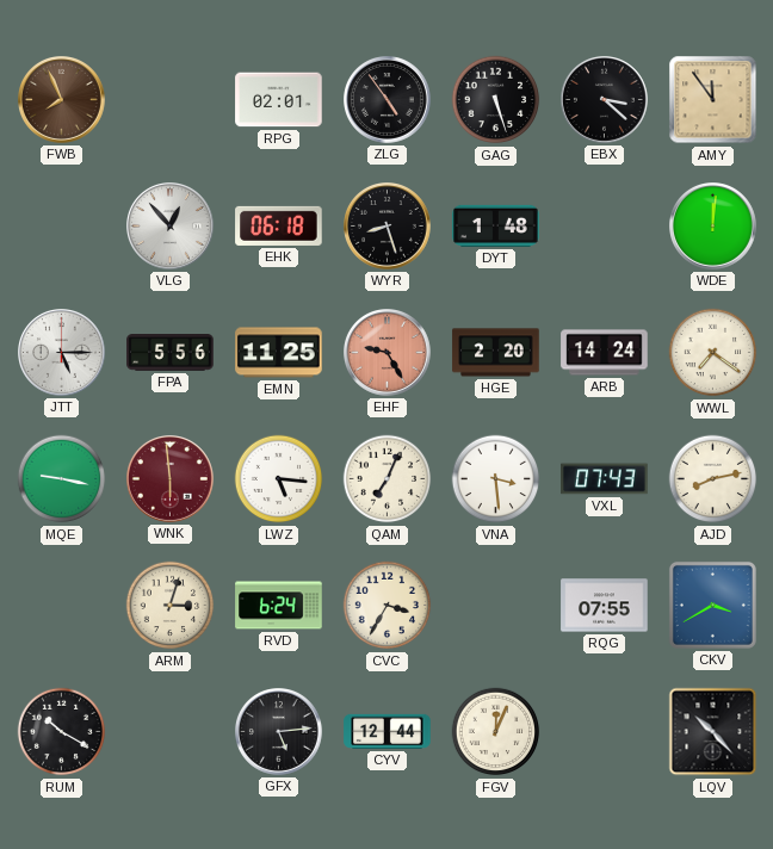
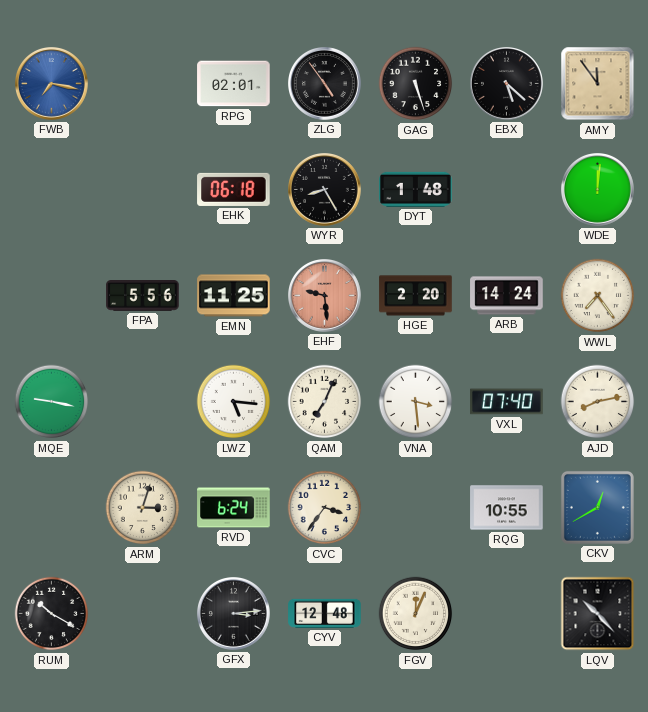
FWB: 7:56 -> 7:17
FWB dial: brown -> blue
EBX: 3:22 -> 5:22
VLG: 12:53 -> none
WYR: 8:27 -> 8:25
JTT: 5:15 -> none
EHF: 9:25 -> 9:29
WWL: 7:21 -> 7:24
WNK: 5:59 -> none
VXL: 07:43 -> 07:40
CVC: 3:35 -> 3:36
RQG: 07:55 -> 10:55
CKV: 3:40 -> 12:40
GFX: 5:14 -> 3:14
CYV: 12:44 -> 12:48
